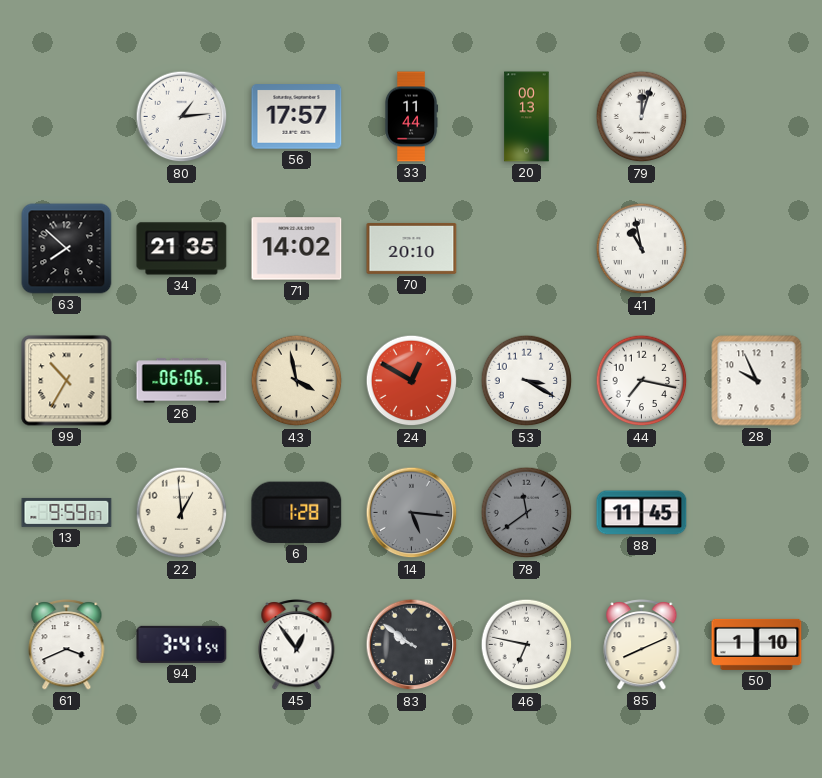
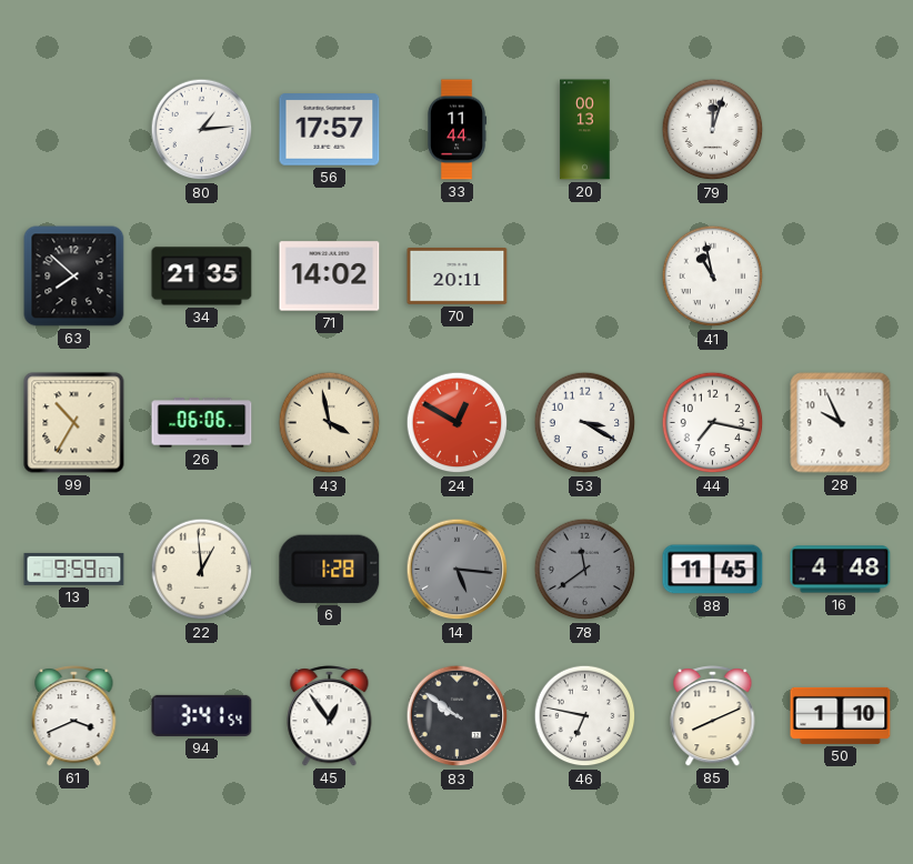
70: 20:10 -> 20:11
16: none -> 4:48
